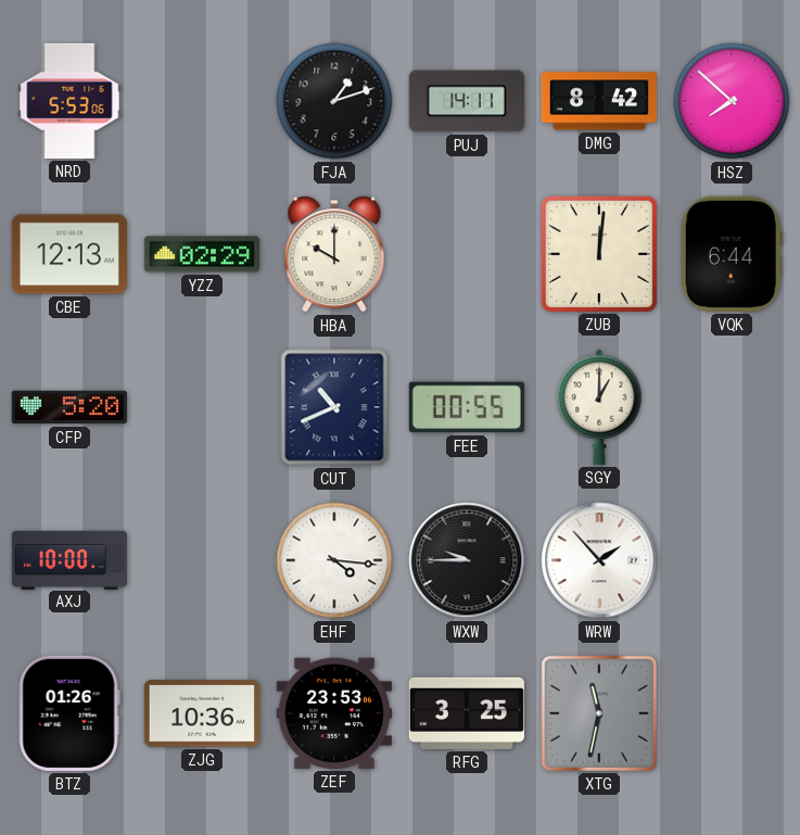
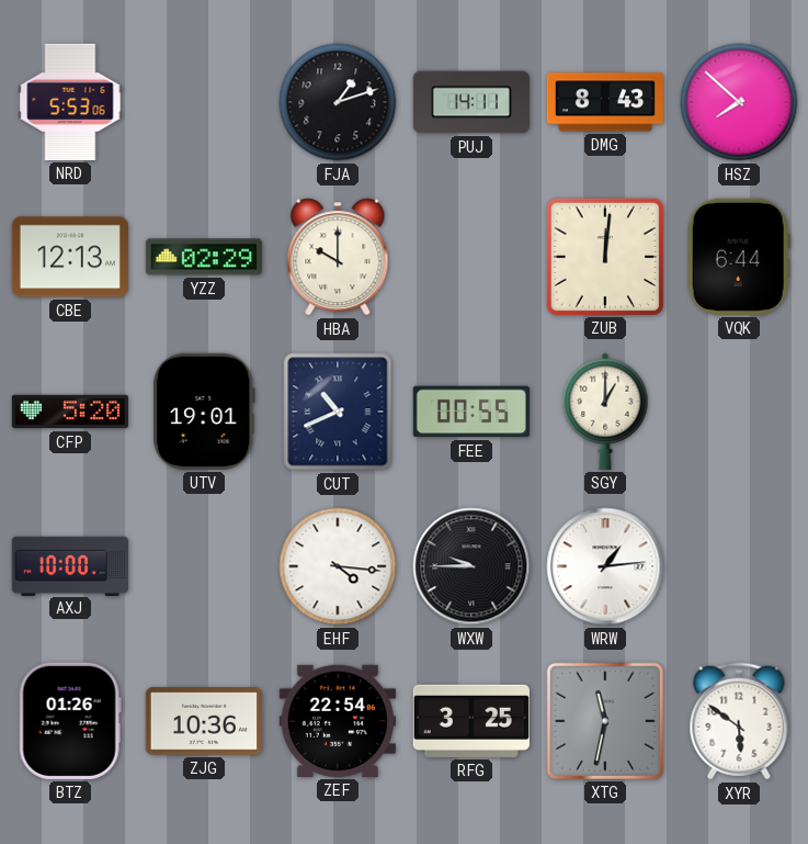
DMG: 8:42 -> 8:43
UTV: none -> 19:01
WRW: 1:53 -> 1:14
ZEF: 23:53 -> 22:54
XYR: none -> 5:51
